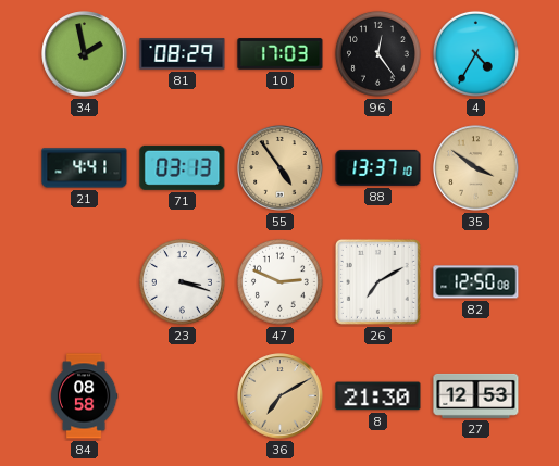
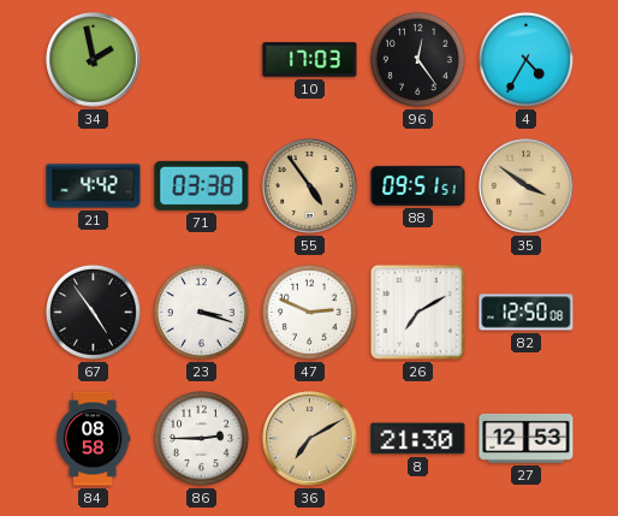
81: 08:29 -> none
21: 4:41 -> 4:42
71: 03:13 -> 03:38
88: 13:37 -> 09:51
67: none -> 4:54
86: none -> 2:45
